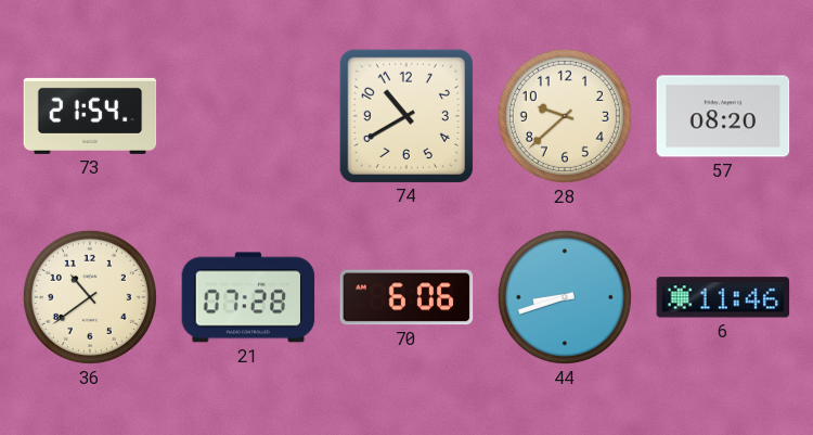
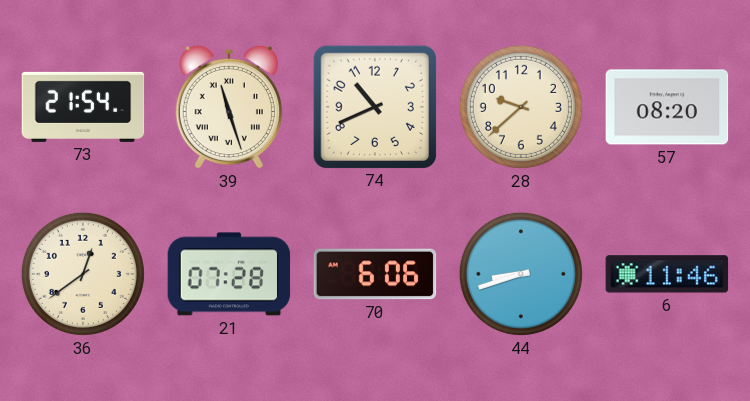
39: none -> 11:27
74: 10:40 -> 10:41
36: 10:39 -> 12:39
